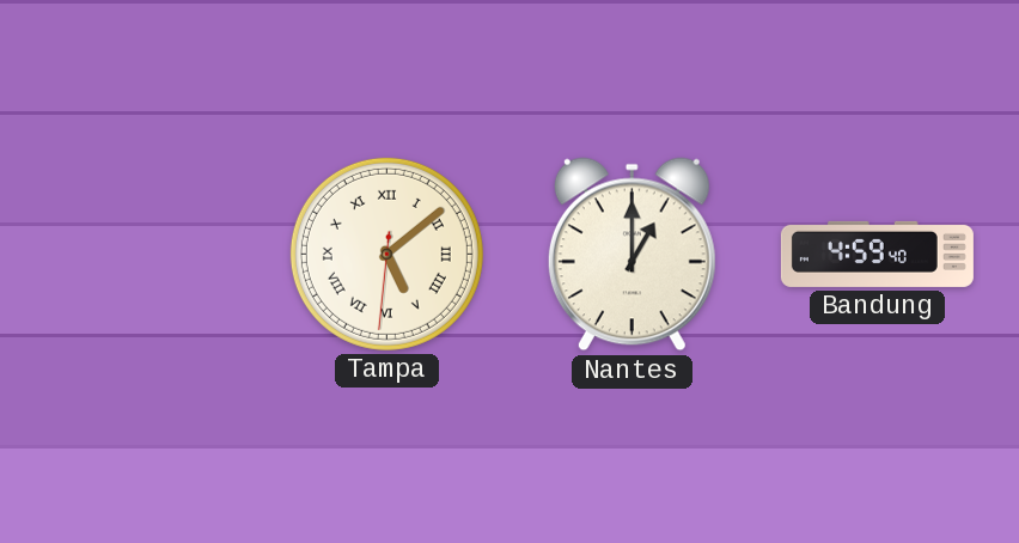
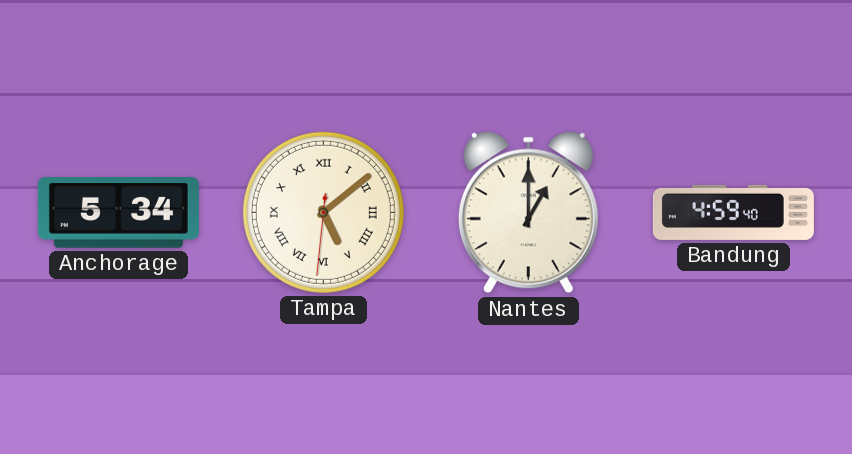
Anchorage: none -> 5:34
